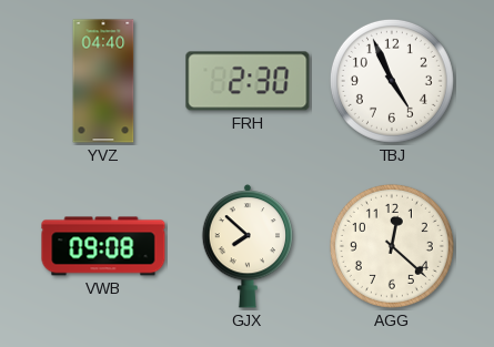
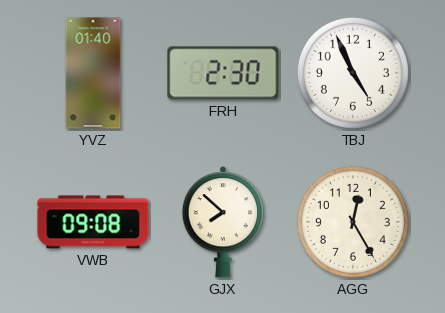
YVZ: 04:40 -> 01:40
AGG: 12:22 -> 12:25
